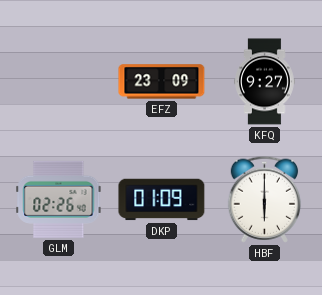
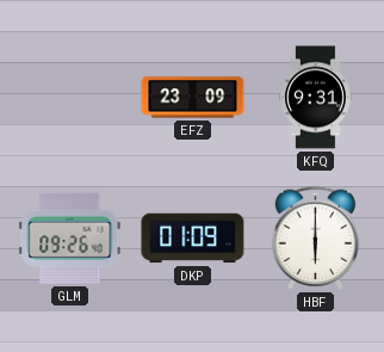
KFQ: 9:27 -> 9:31
GLM: 02:26 -> 09:26
